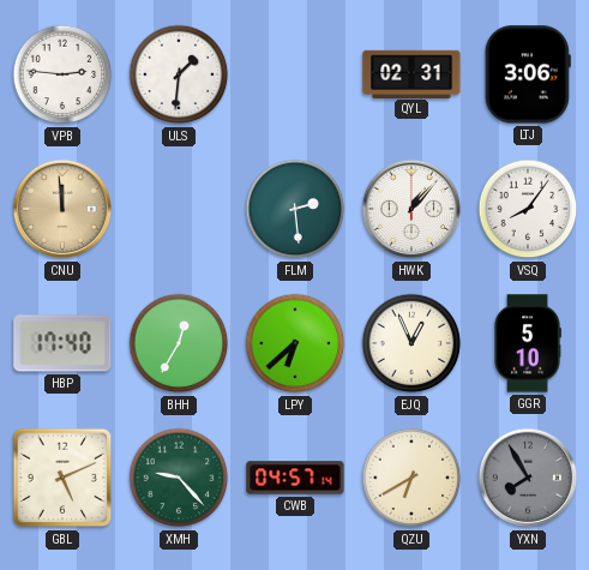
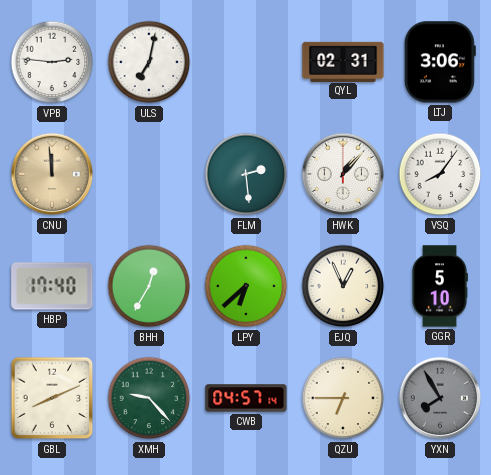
ULS: 1:31 -> 7:02
GBL: 5:11 -> 8:11
QZU: 6:40 -> 6:45
